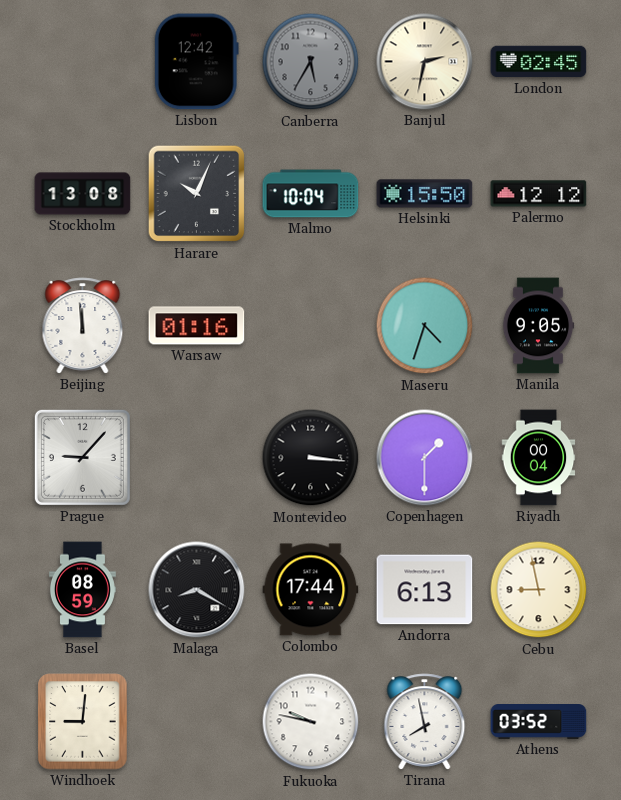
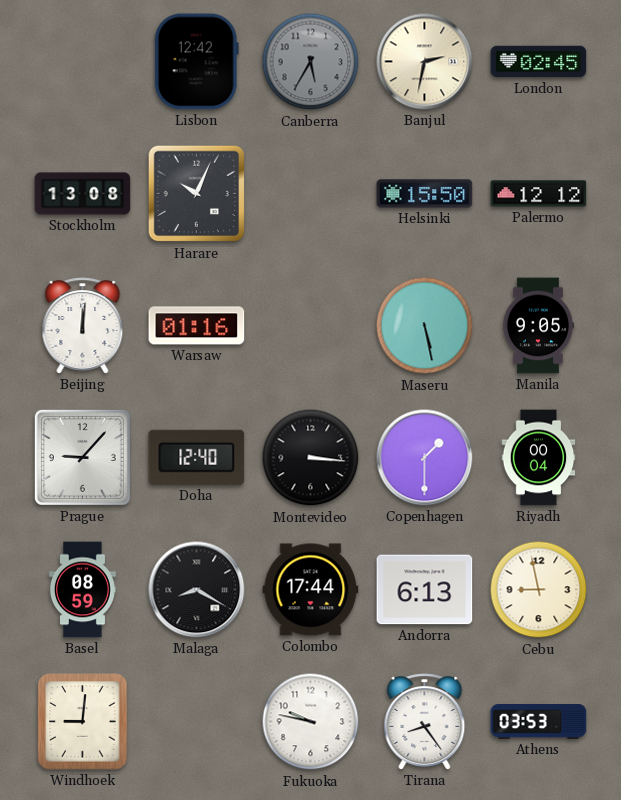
Malmo: 10:04 -> none
Beijing: 11:59 -> 12:01
Maseru: 4:33 -> 5:28
Doha: none -> 12:40
Tirana: 7:58 -> 8:24
Athens: 03:52 -> 03:53
